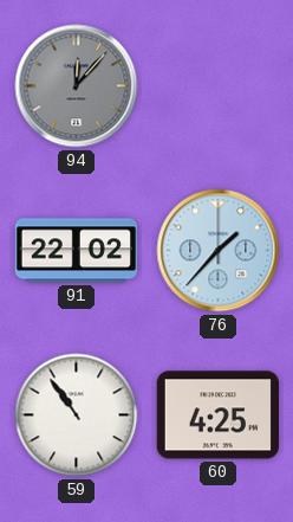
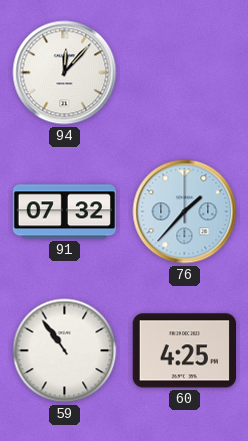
94 dial: grey -> white
91: 22:02 -> 07:32
